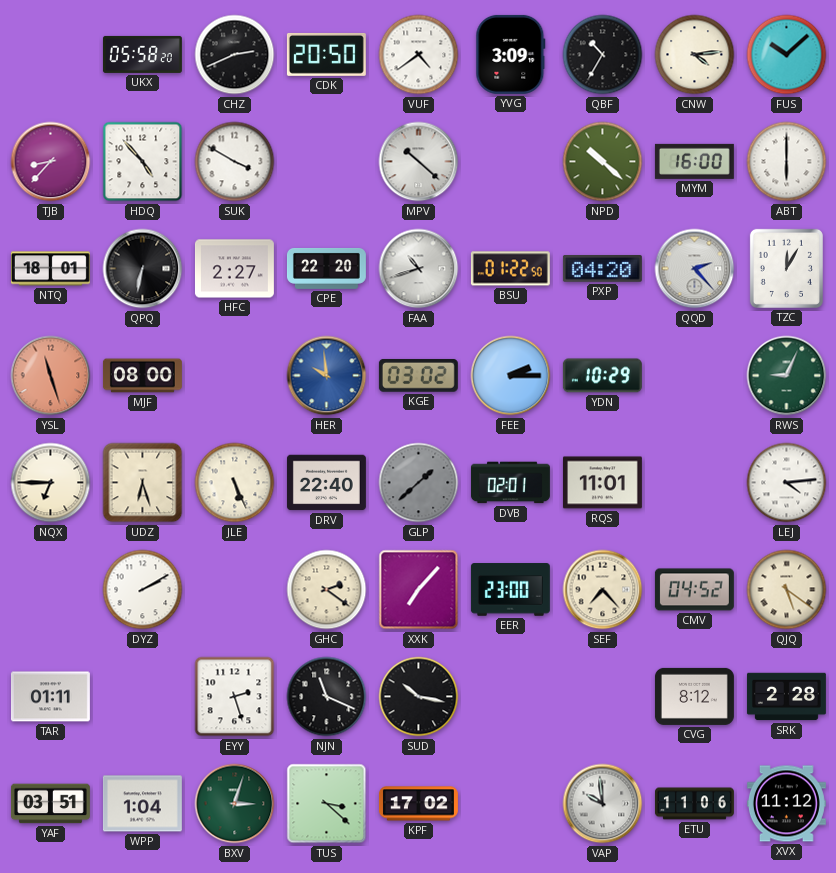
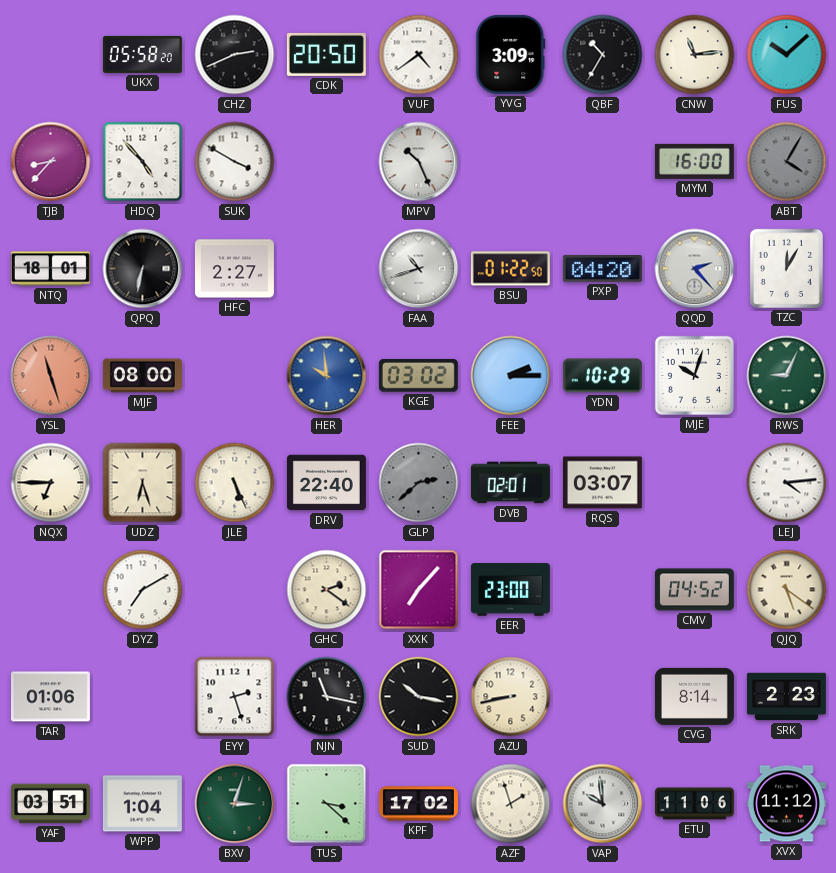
CNW: 4:14 -> 11:14
MPV: 10:22 -> 10:26
NPD: 10:22 -> none
ABT: 6:00 -> 4:05
ABT dial: white -> grey
CPE: 22:20 -> none
MJE: none -> 10:03
GLP: 1:38 -> 2:38
RQS: 11:01 -> 03:07
DYZ: 2:10 -> 7:10
SEF: 7:23 -> none
TAR: 01:11 -> 01:06
NJN: 11:19 -> 11:17
AZU: none -> 8:43
CVG: 8:12 -> 8:14
SRK: 2:28 -> 2:23
AZF: none -> 1:57
